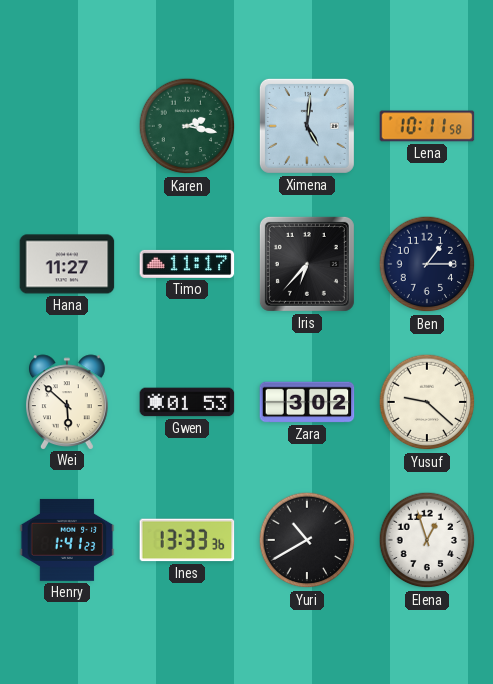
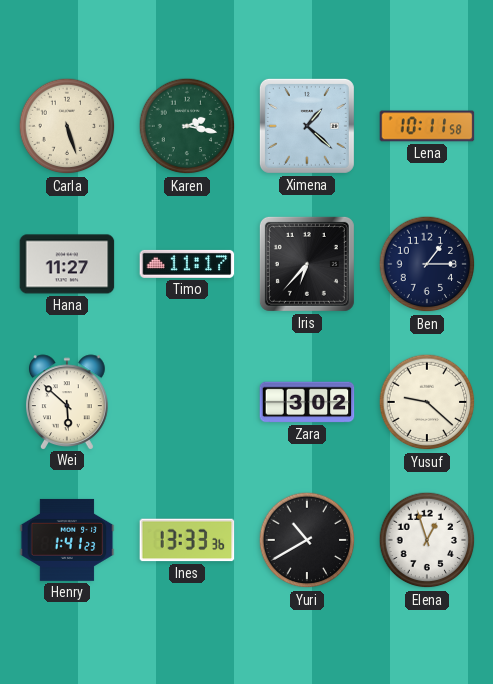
Carla: none -> 5:27
Ximena: 5:01 -> 1:22
Gwen: 01:53 -> none
